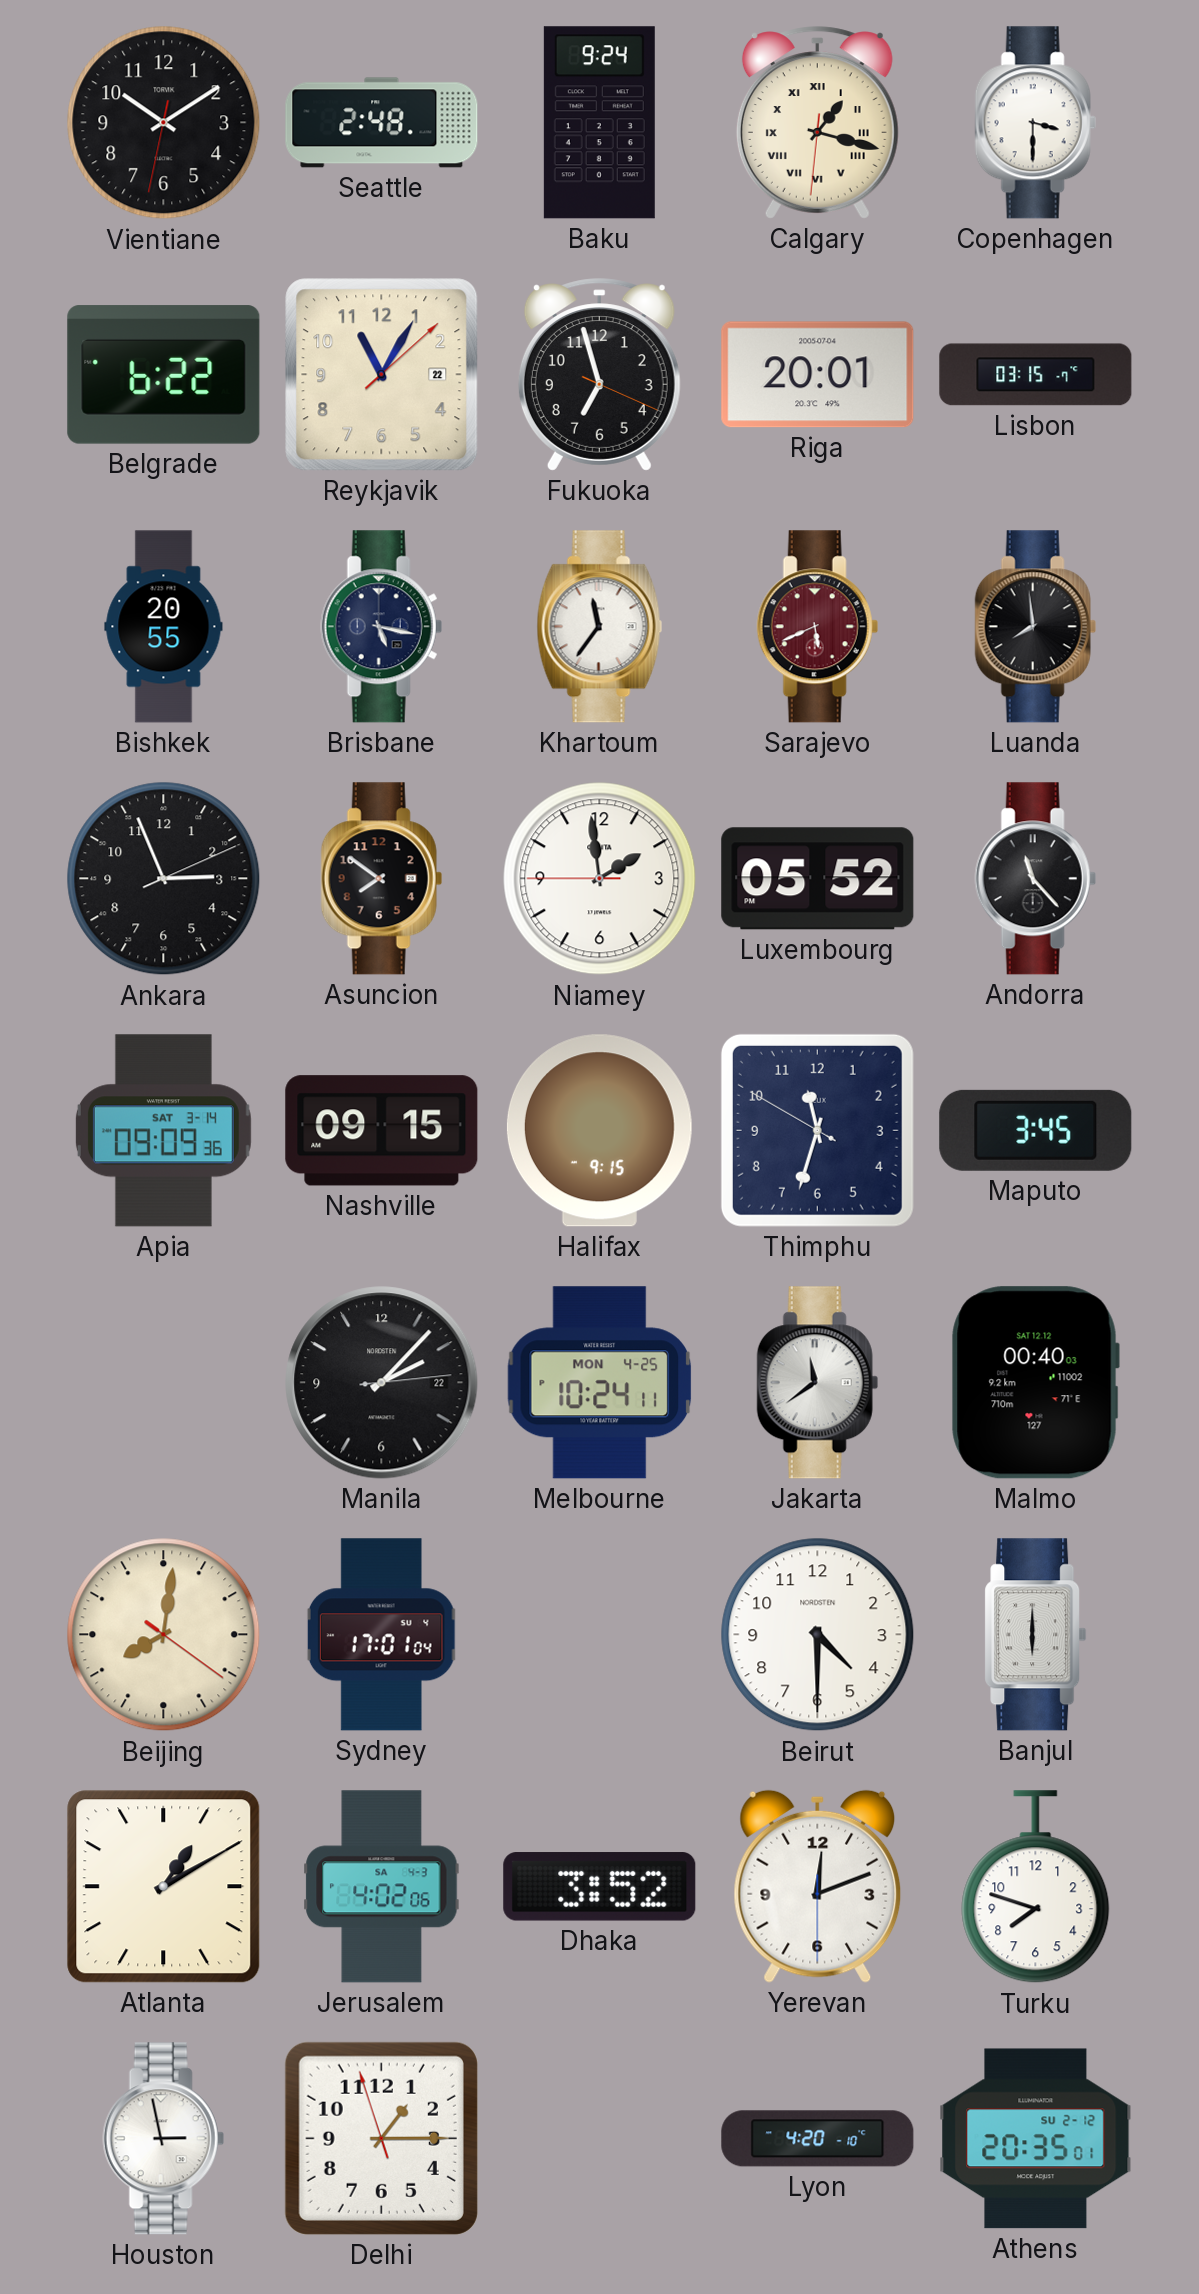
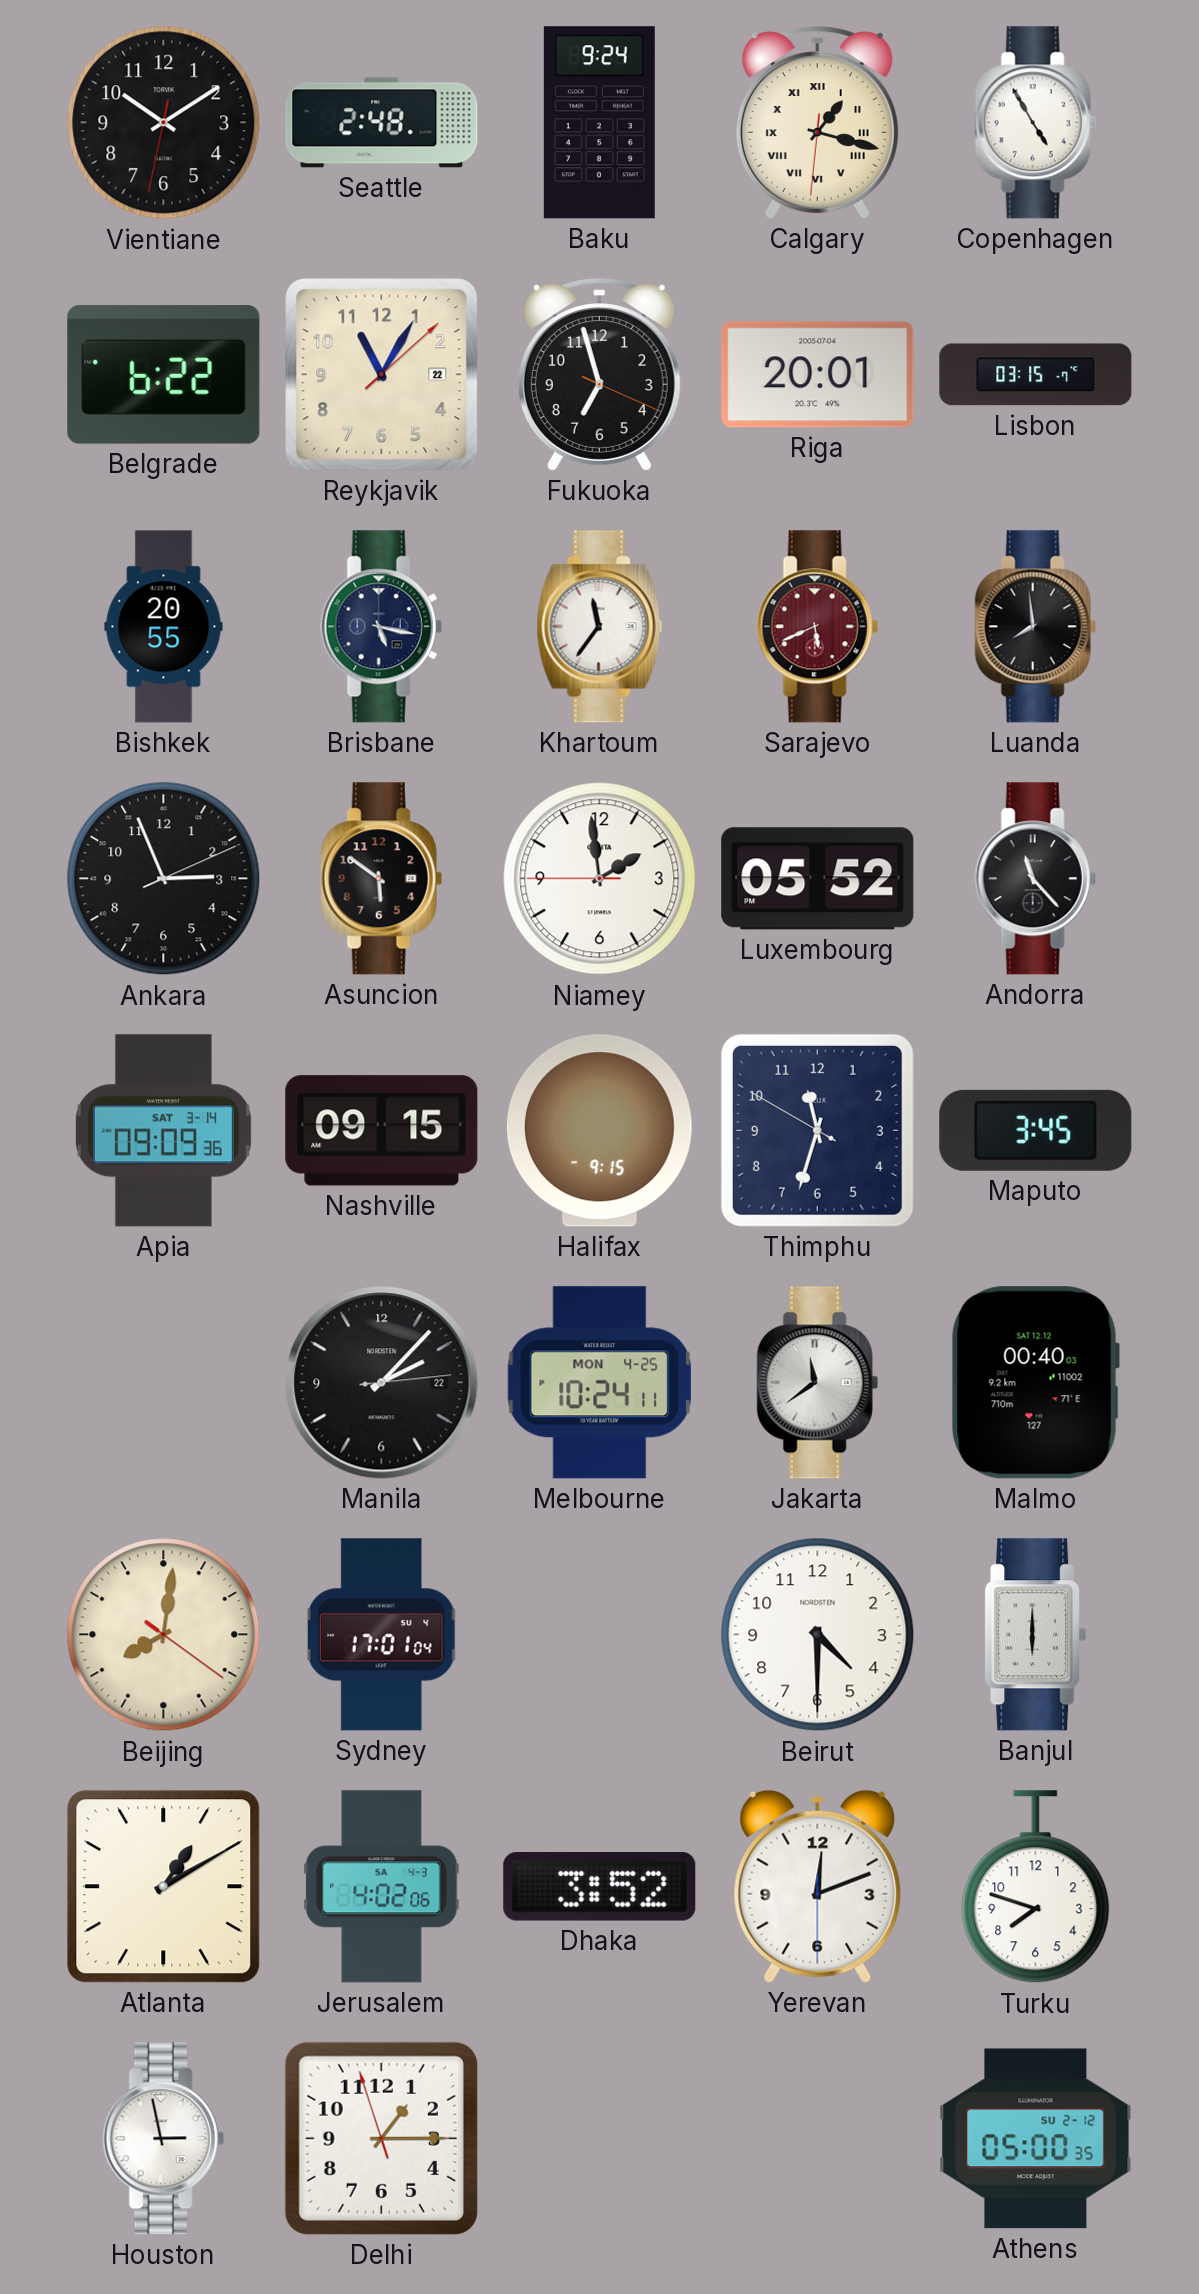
Copenhagen: 3:30 -> 4:55
Asuncion: 7:51 -> 5:51
Lyon: 4:20 -> none
Athens: 20:35 -> 05:00
